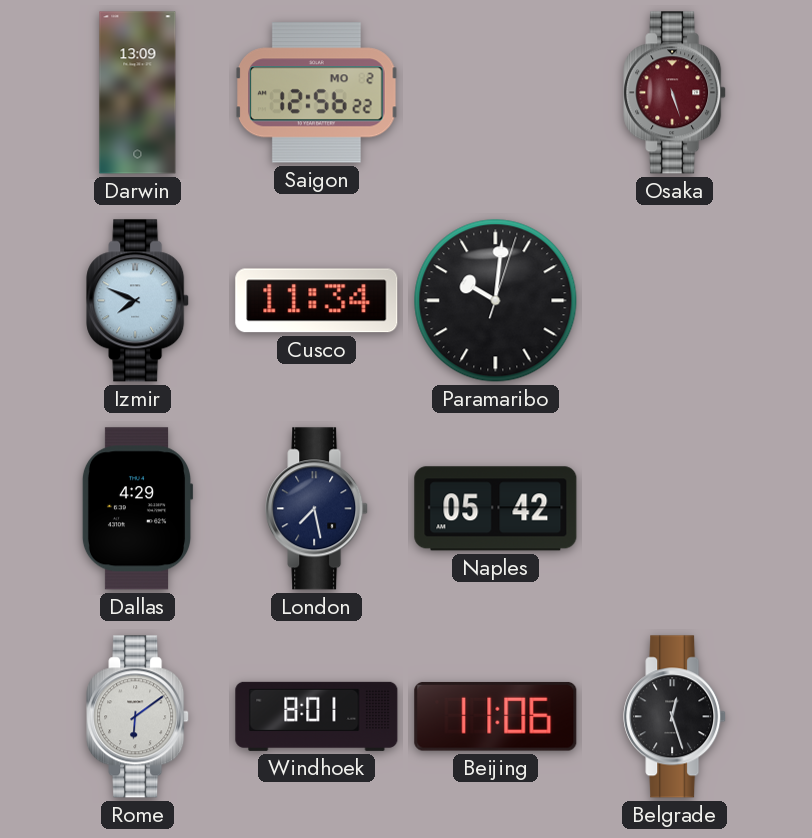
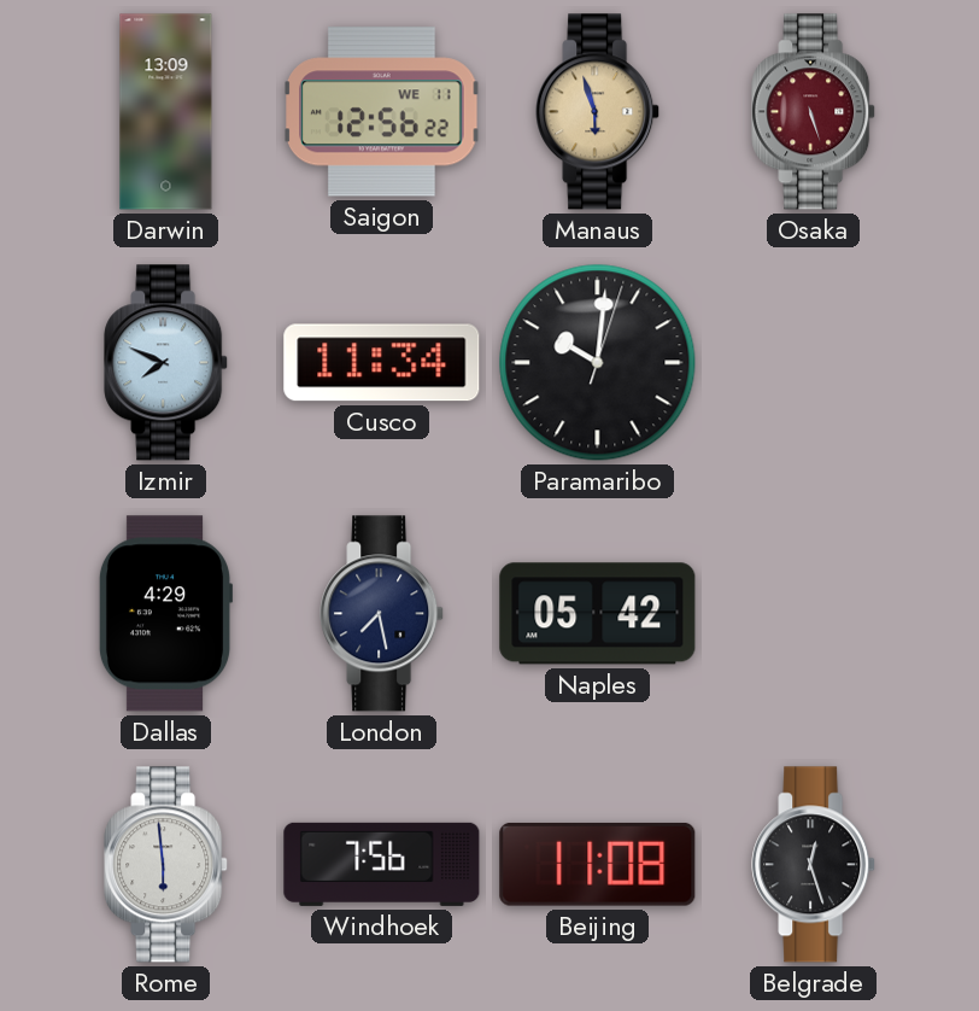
Saigon date: MO 2 -> WE 11
Manaus: none -> 5:57
Rome: 6:09 -> 5:59
Windhoek: 8:01 -> 7:56
Beijing: 11:06 -> 11:08
